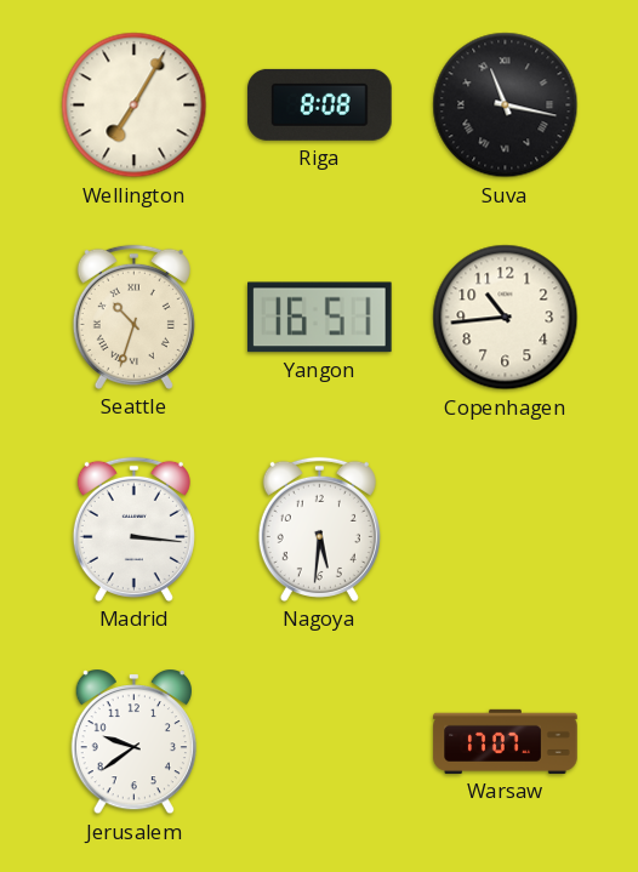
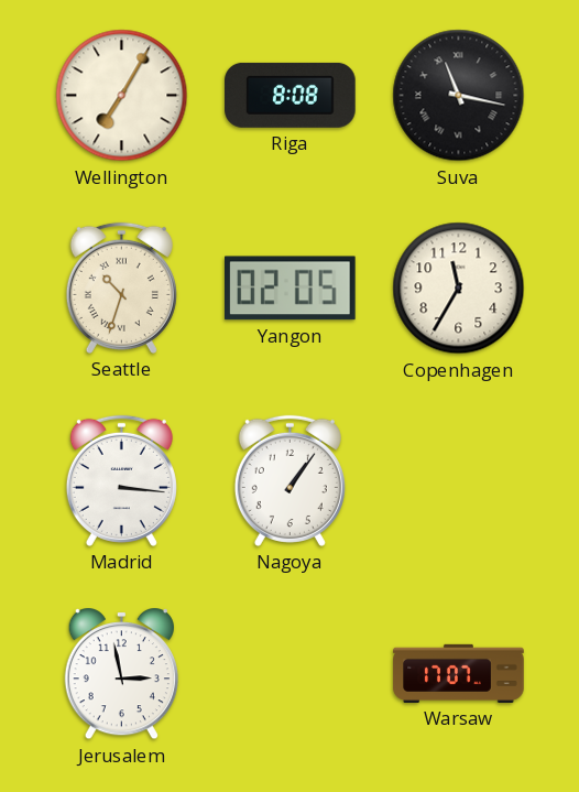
Yangon: 16:51 -> 02:05
Copenhagen: 10:44 -> 11:35
Nagoya: 5:31 -> 1:06
Jerusalem: 9:39 -> 2:58
